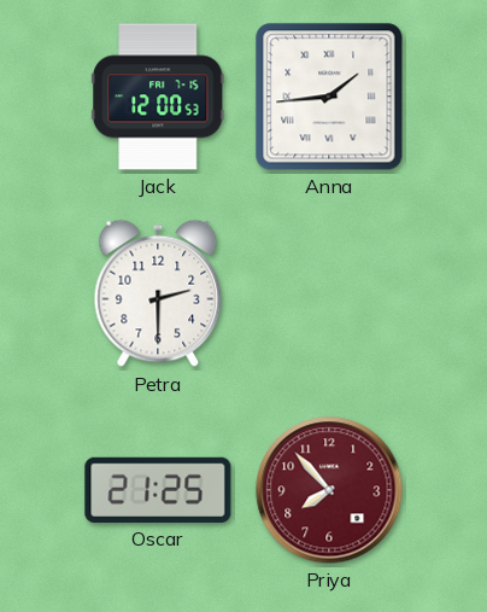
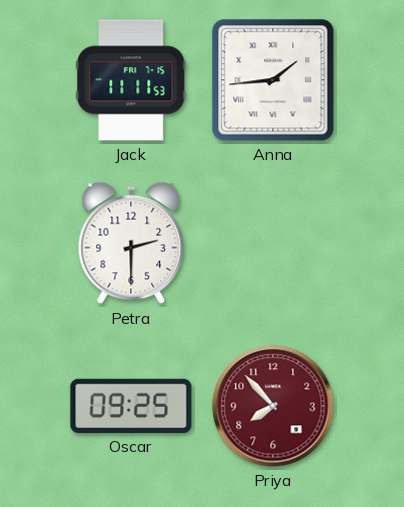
Jack: 12:00 -> 11:11
Oscar: 21:25 -> 09:25
